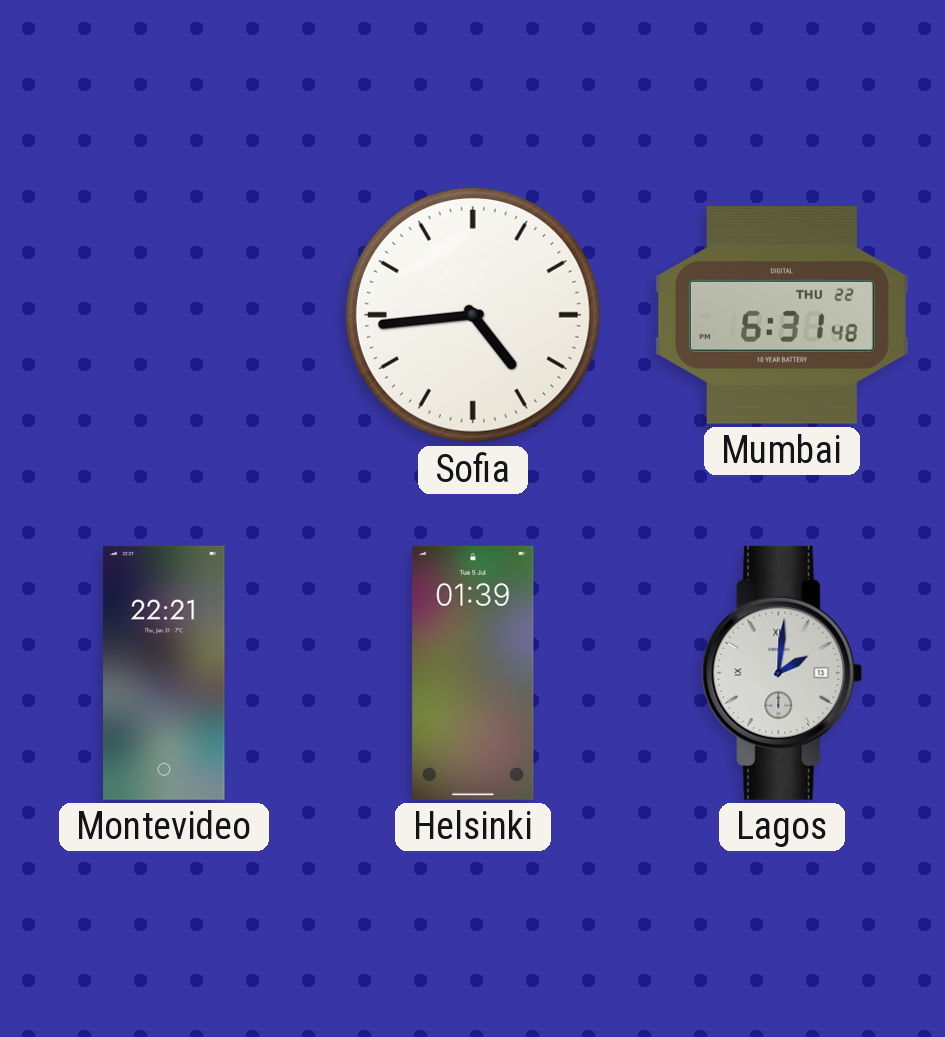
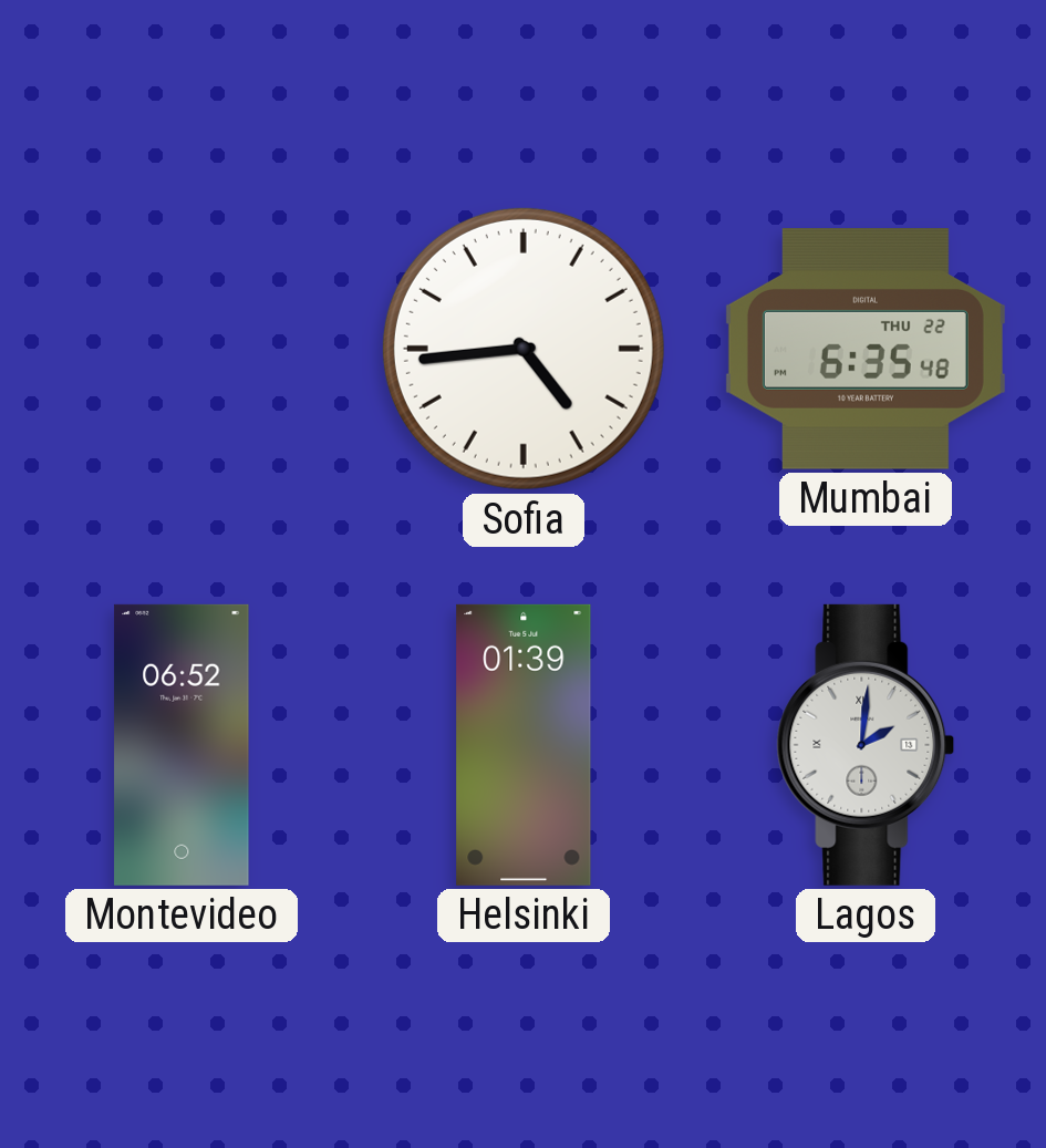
Mumbai: 6:31 -> 6:35
Montevideo: 22:21 -> 06:52
